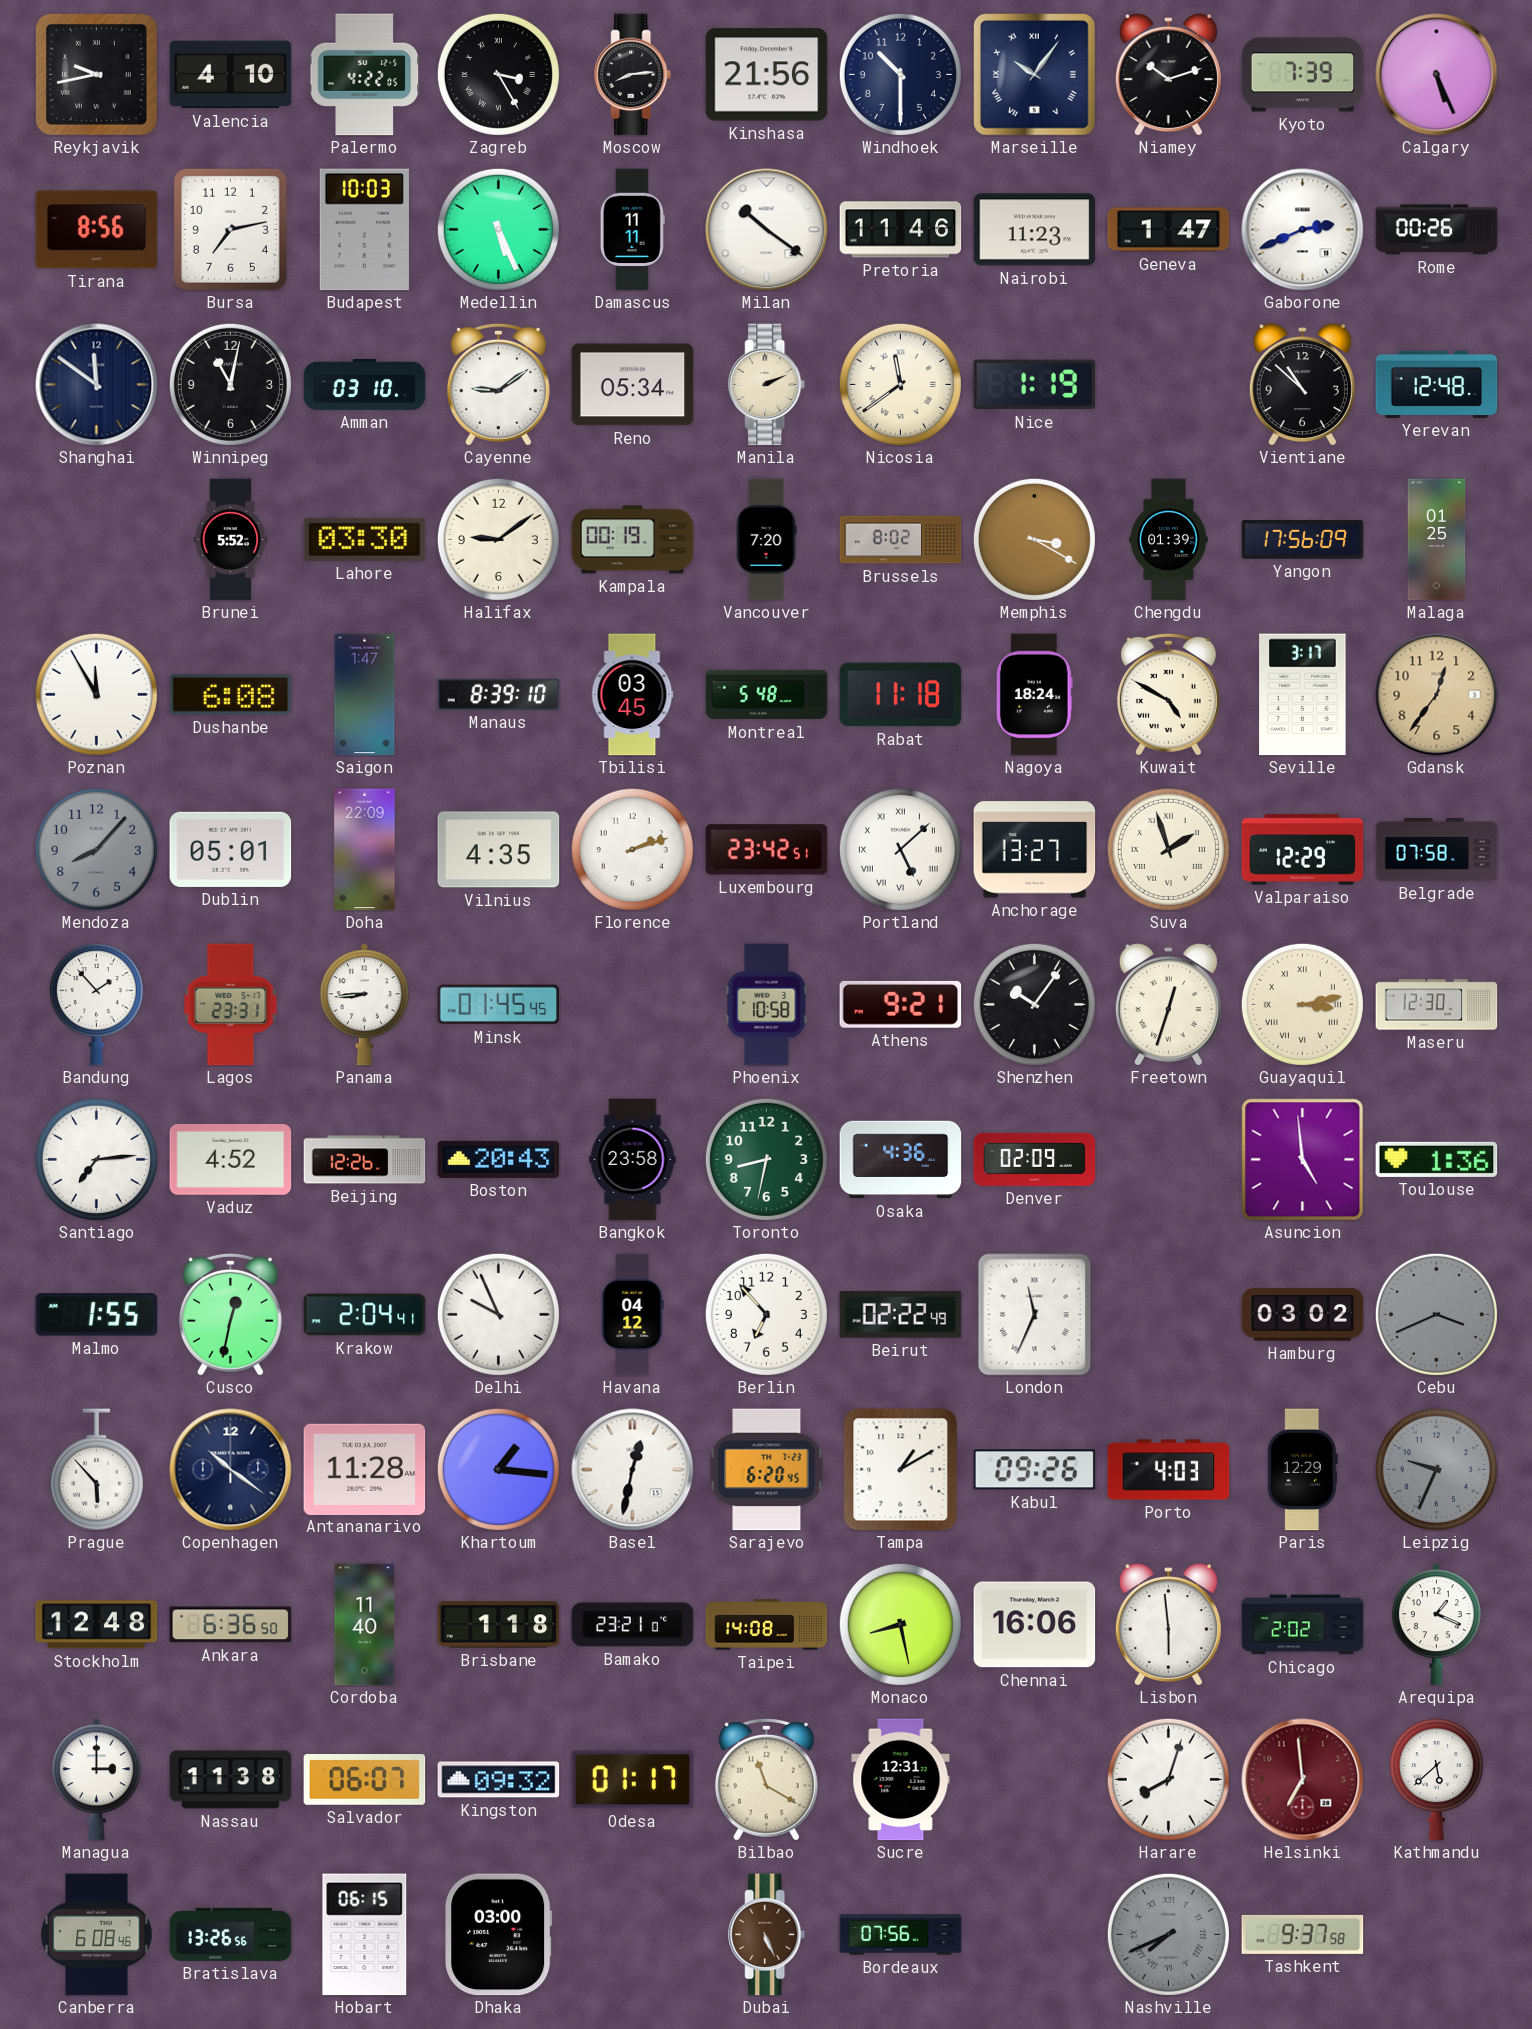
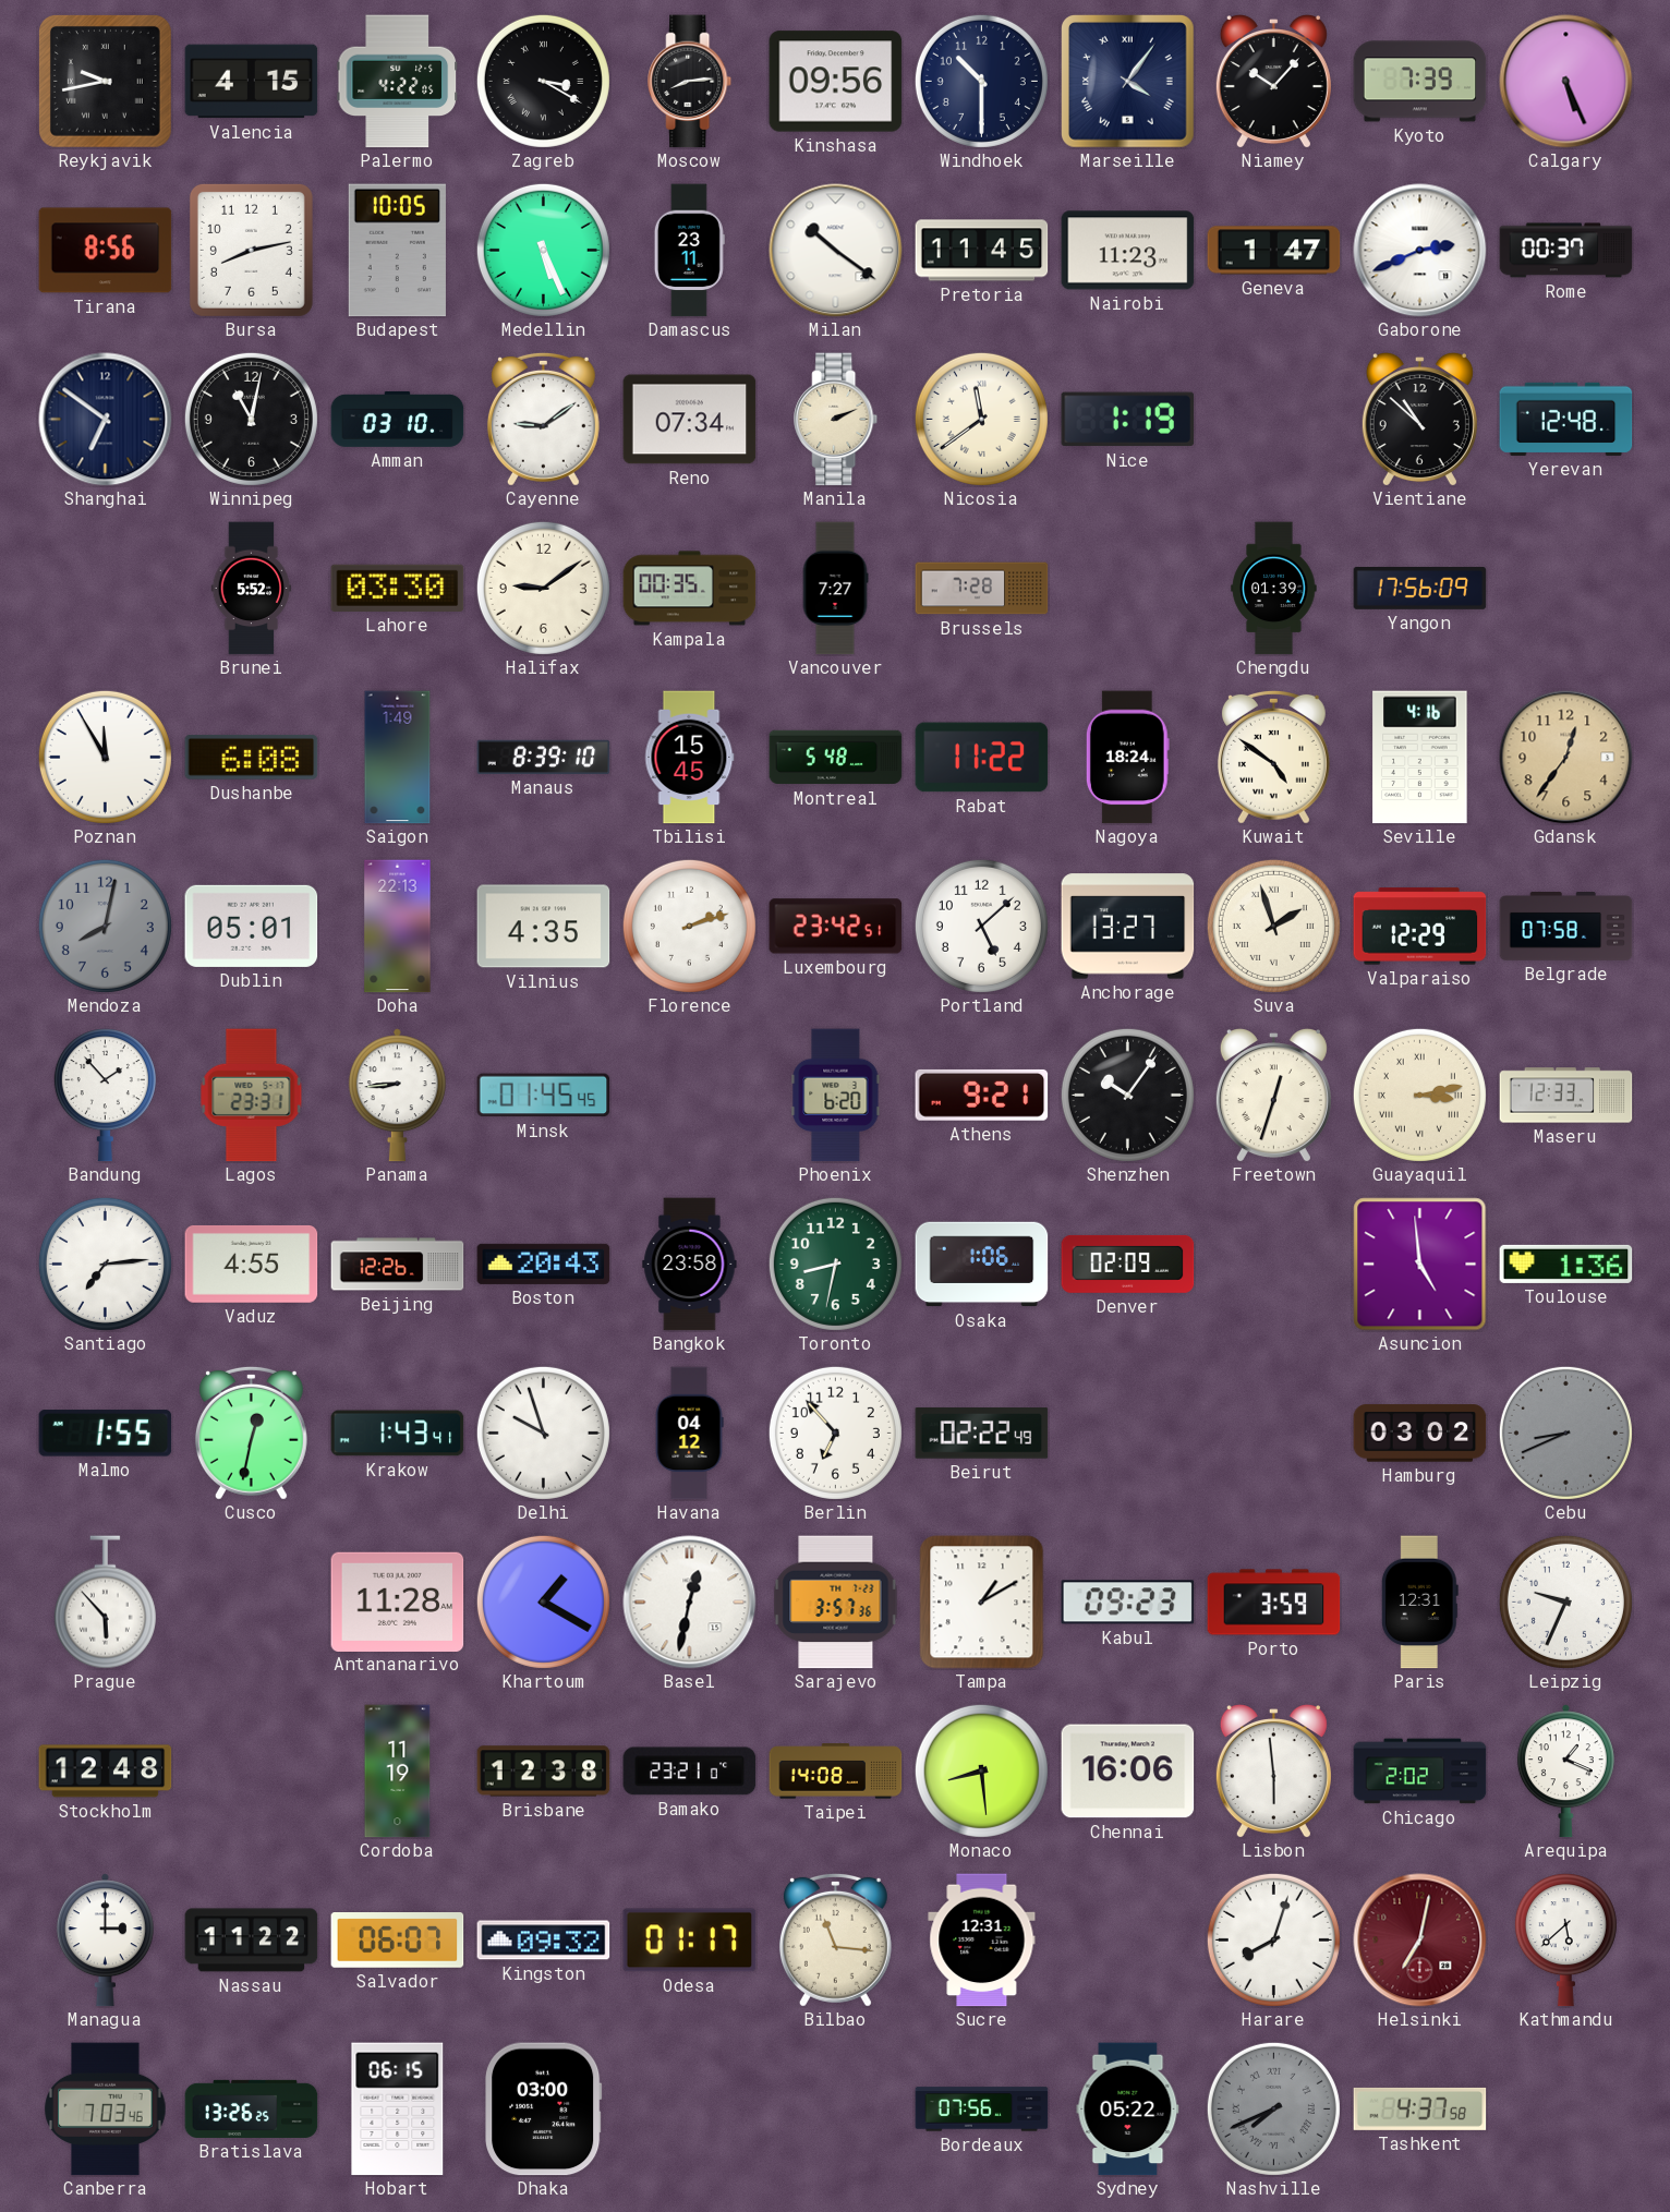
Valencia: 4:10 -> 4:15
Zagreb: 3:25 -> 3:20
Kinshasa: 21:56 -> 09:56
Marseille: 10:06 -> 4:06
Niamey: 10:12 -> 10:07
Bursa: 7:13 -> 8:13
Budapest: 10:03 -> 10:05
Damascus: 11:11 -> 23:11
Pretoria: 11:46 -> 11:45
Rome: 00:26 -> 00:37
Shanghai: 11:51 -> 6:51
Reno: 05:34 -> 07:34
Kampala: 00:19 -> 00:35
Vancouver: 7:20 -> 7:27
Brussels: 8:02 -> 7:28
Memphis: 3:20 -> none
Malaga: 01:25 -> none
Saigon: 1:47 -> 1:49
Tbilisi: 03:45 -> 15:45
Rabat: 11:18 -> 11:22
Kuwait: 4:50 -> 4:51
Seville: 3:17 -> 4:16
Mendoza: 8:07 -> 8:02
Doha: 22:09 -> 22:13
Portland numerals: Roman -> Arabic
Phoenix: 10:58 -> 6:20
Maseru: 12:30 -> 12:33
Vaduz: 4:52 -> 4:55
Osaka: 4:36 -> 1:06
Krakow: 2:04 -> 1:43
Delhi: 9:56 -> 9:57
London: 11:34 -> none
Cebu: 3:41 -> 8:41
Copenhagen: 10:21 -> none
Khartoum: 1:16 -> 1:20
Sarajevo: 6:20 -> 3:57
Kabul: 09:26 -> 09:23
Porto: 4:03 -> 3:59
Paris: 12:29 -> 12:31
Leipzig dial: grey -> white
Ankara: 6:36 -> none
Cordoba: 11:40 -> 11:19
Brisbane: 1:18 -> 12:38
Monaco: 8:28 -> 8:29
Nassau: 11:38 -> 11:22
Bilbao: 11:20 -> 11:16
Helsinki: 6:59 -> 7:02
Canberra: 6:08 -> 7:03
Bratislava: 13:26:56 -> 13:26:25
Dubai: 5:26 -> none
Sydney: none -> 05:22
Tashkent: 9:37 -> 4:37
